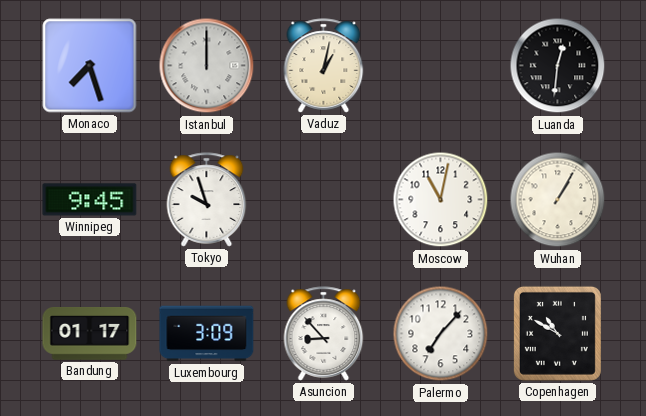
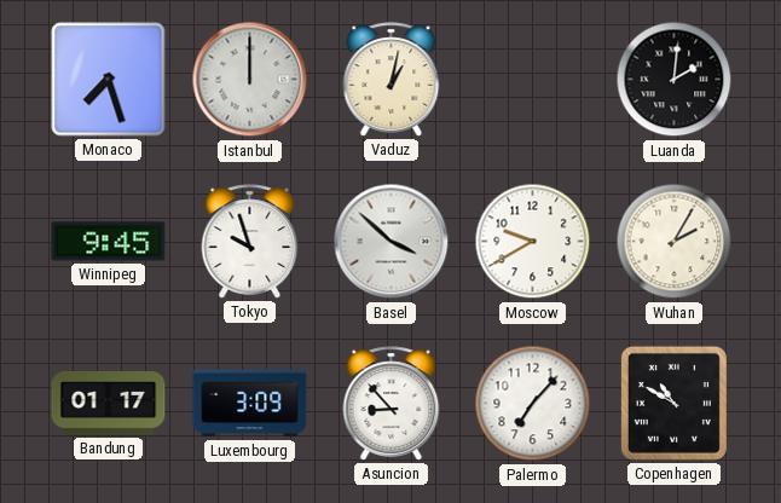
Luanda: 12:31 -> 2:01
Basel: none -> 3:52
Moscow: 11:02 -> 9:40
Wuhan: 1:05 -> 2:05
